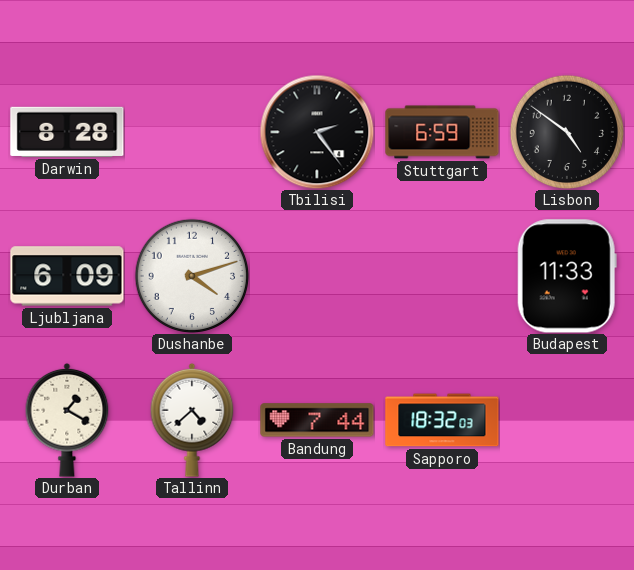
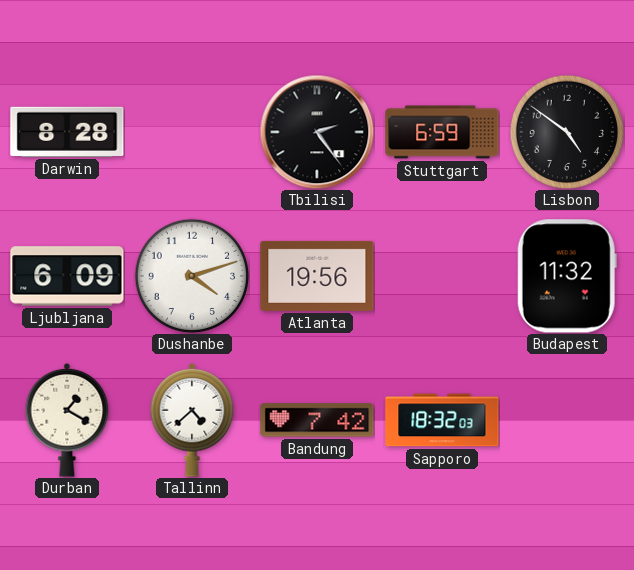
Atlanta: none -> 19:56
Budapest: 11:33 -> 11:32
Bandung: 7:44 -> 7:42
